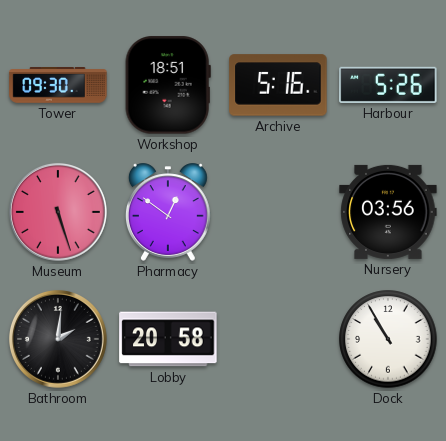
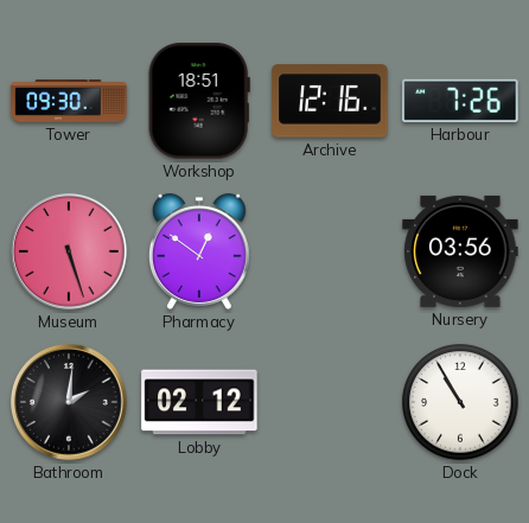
Archive: 5:16 -> 12:16
Harbour: 5:26 -> 7:26
Lobby: 20:58 -> 02:12
